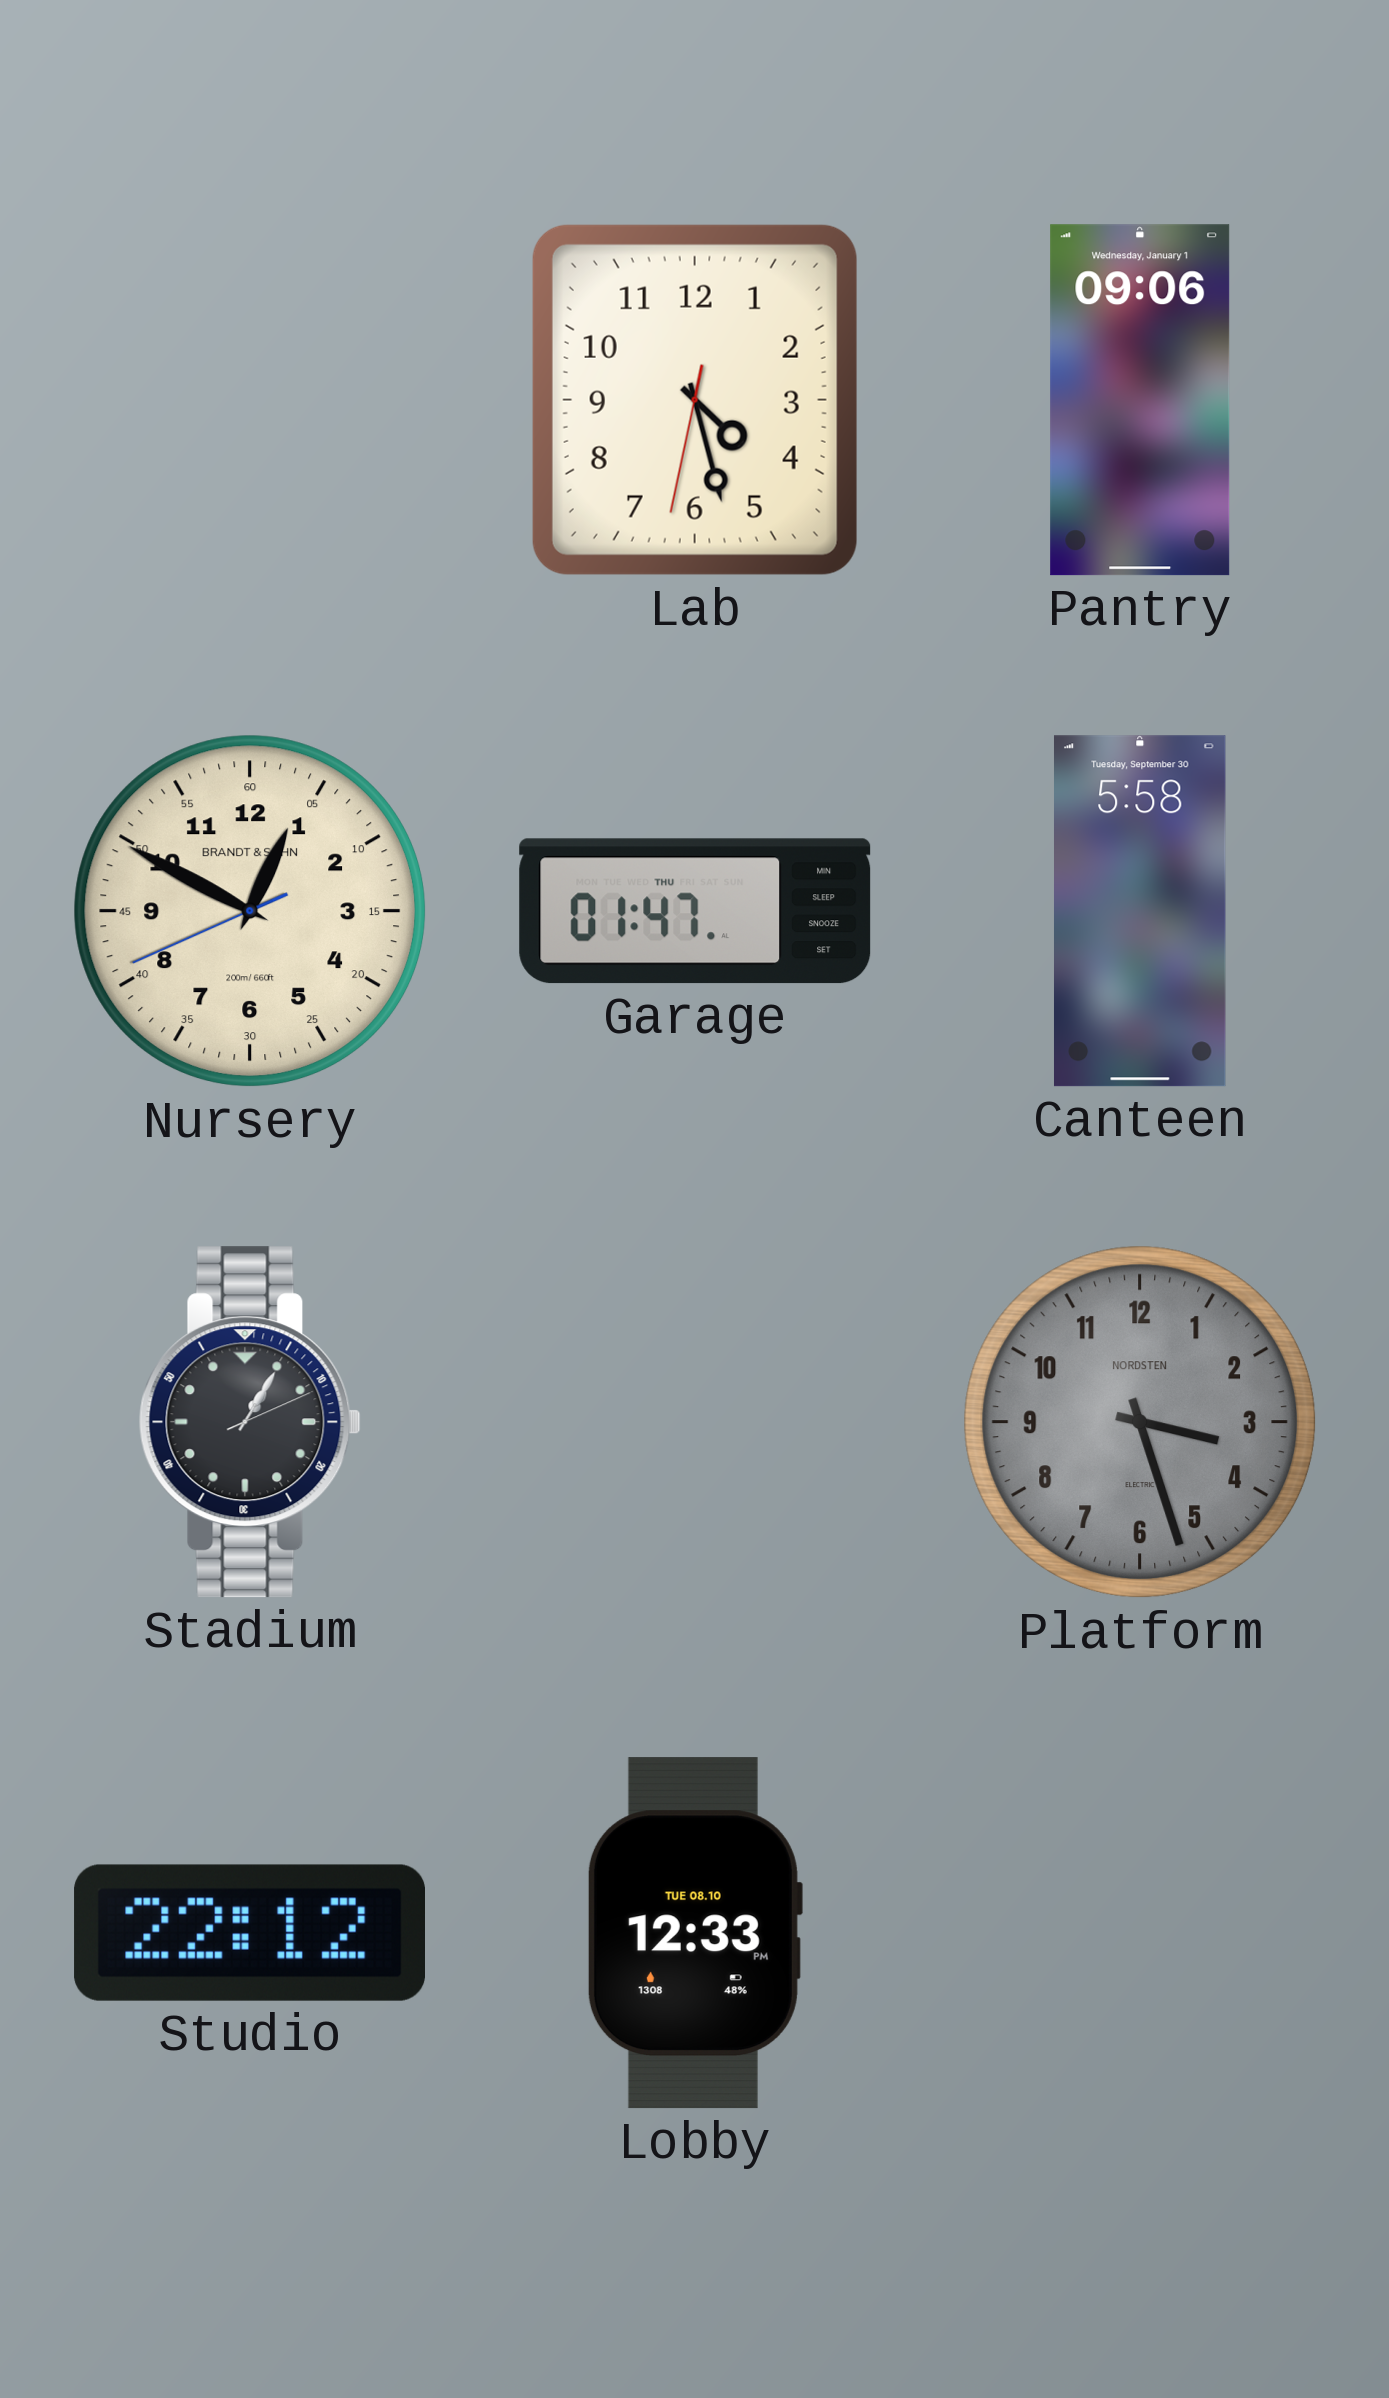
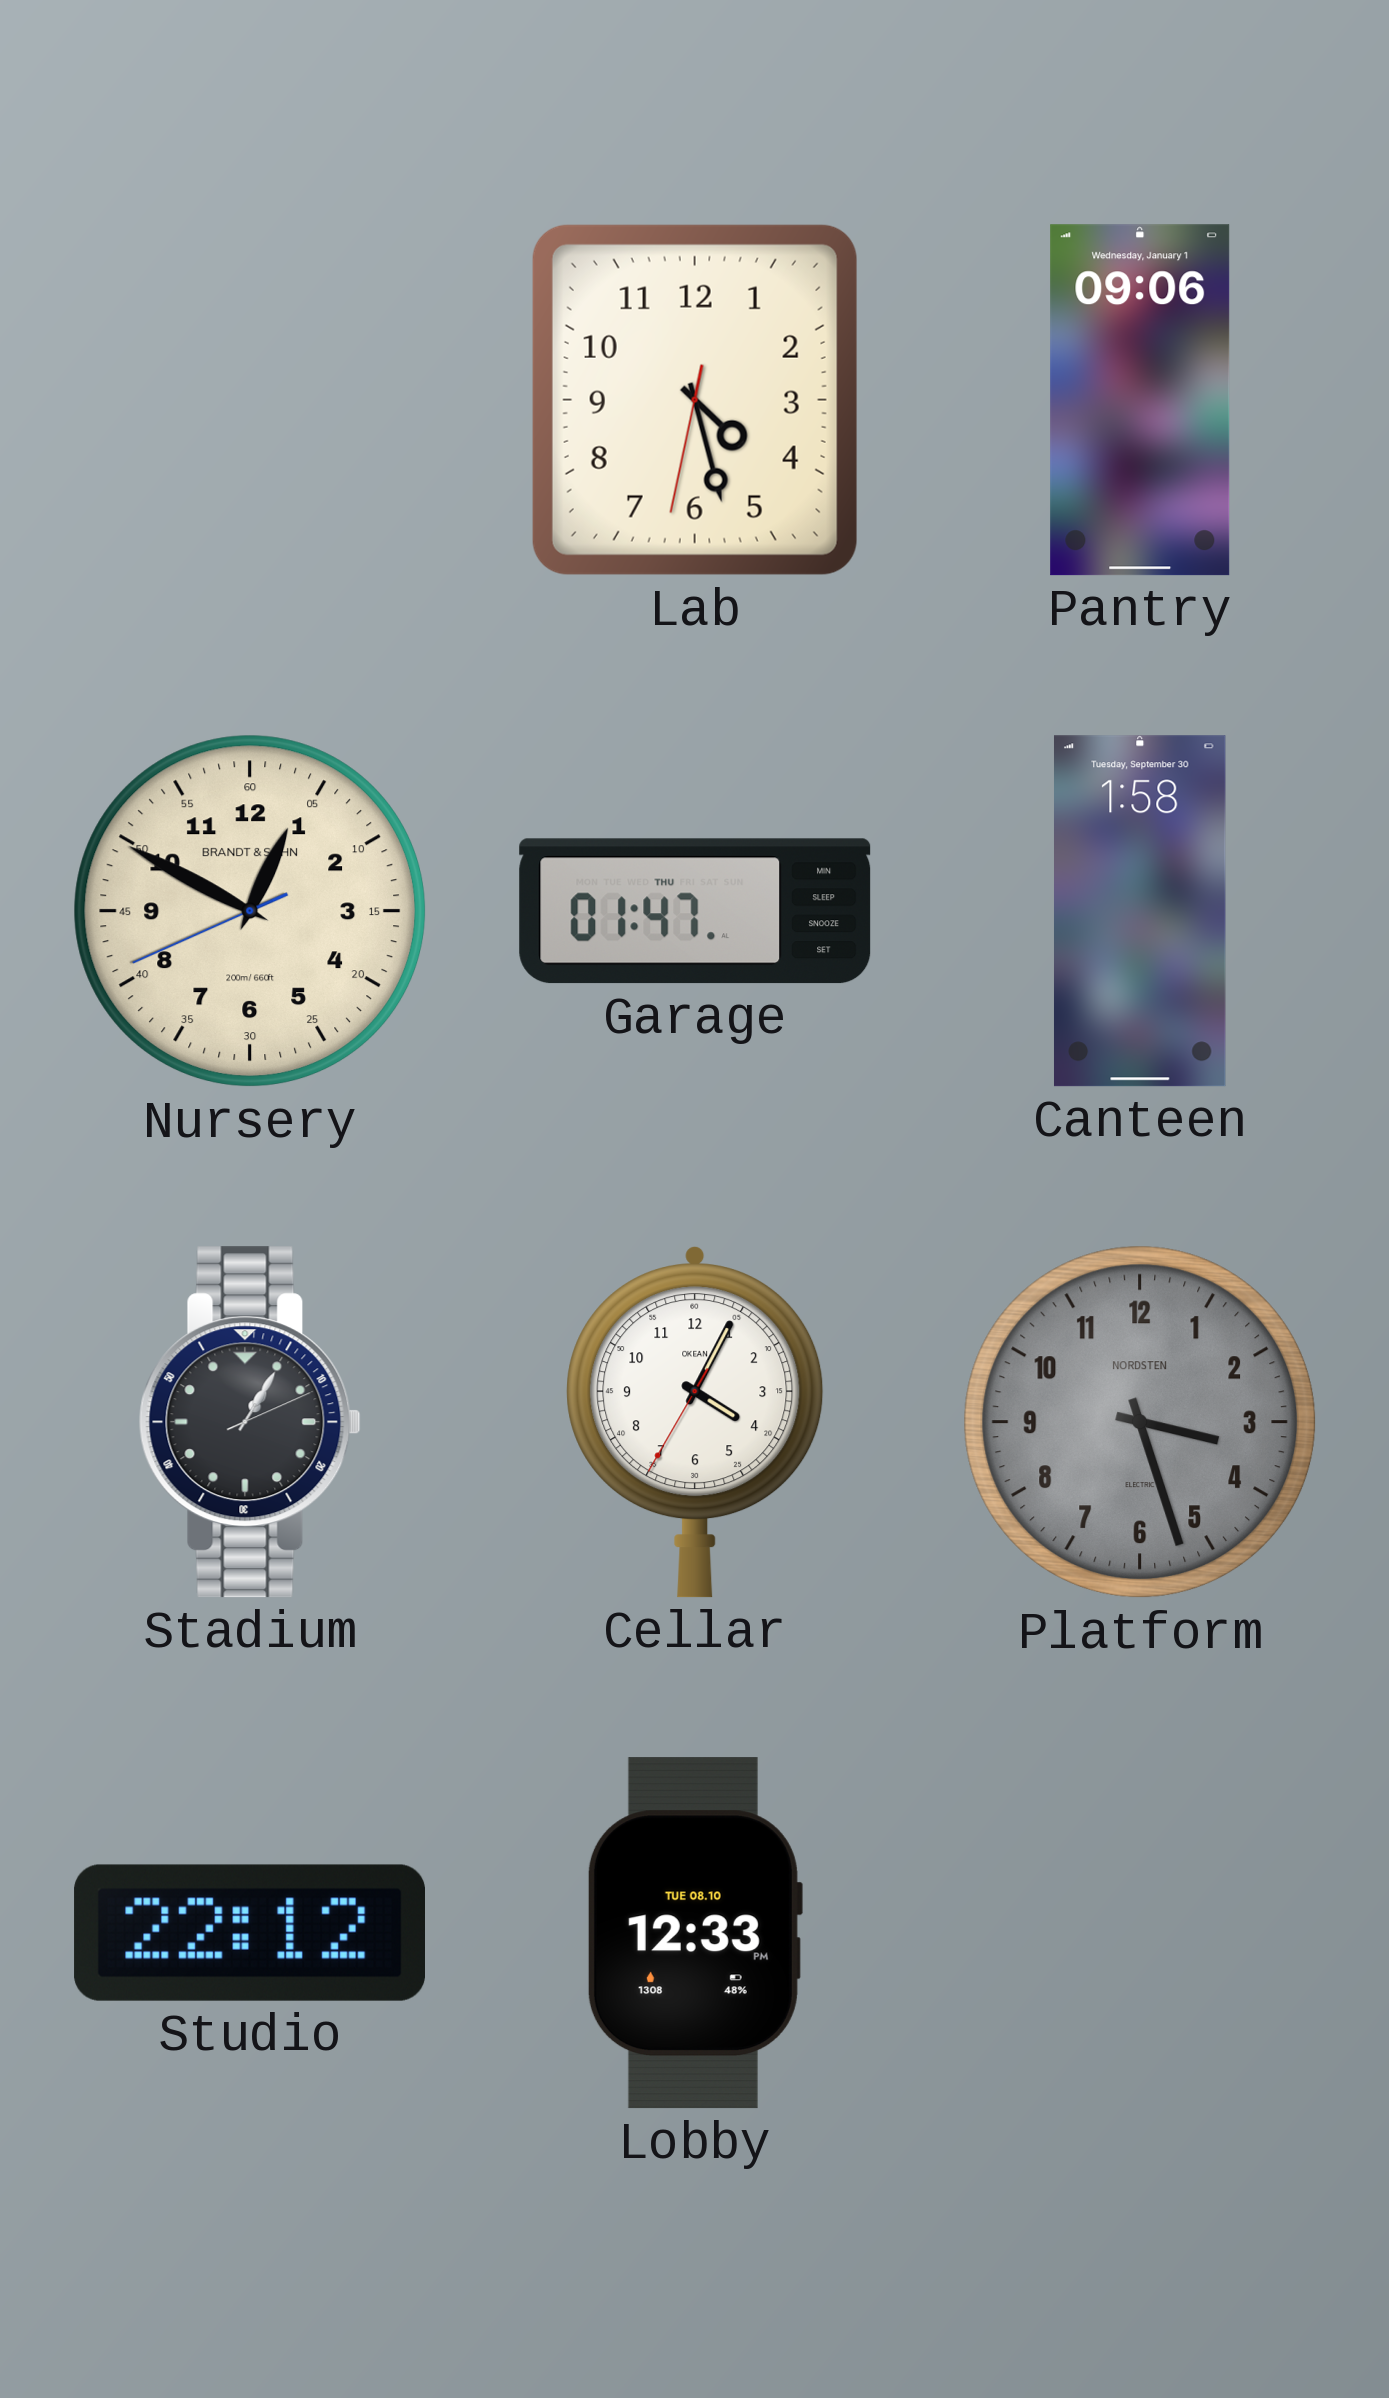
Canteen: 5:58 -> 1:58
Cellar: none -> 4:04
